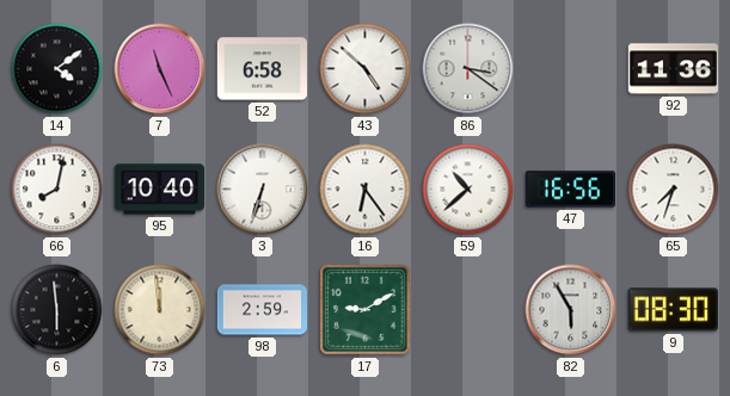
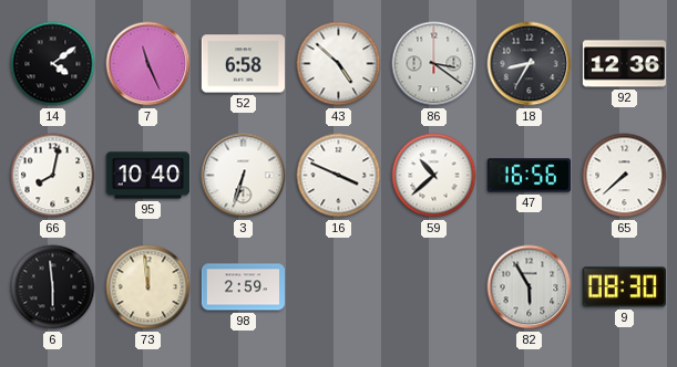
18: none -> 8:35
92: 11:36 -> 12:36
16: 6:24 -> 3:49
65: 7:33 -> 7:38
17: 9:10 -> none
